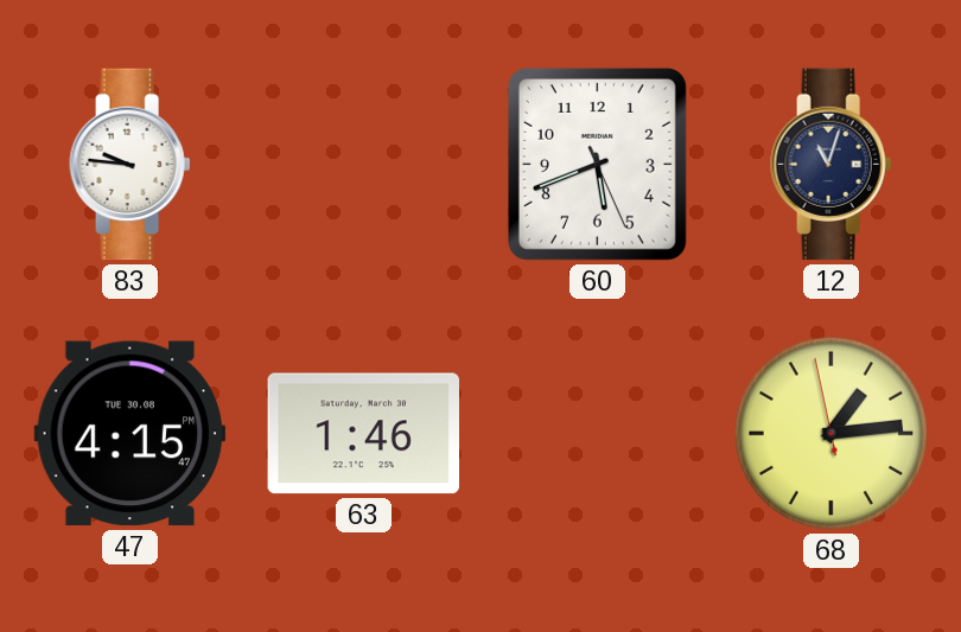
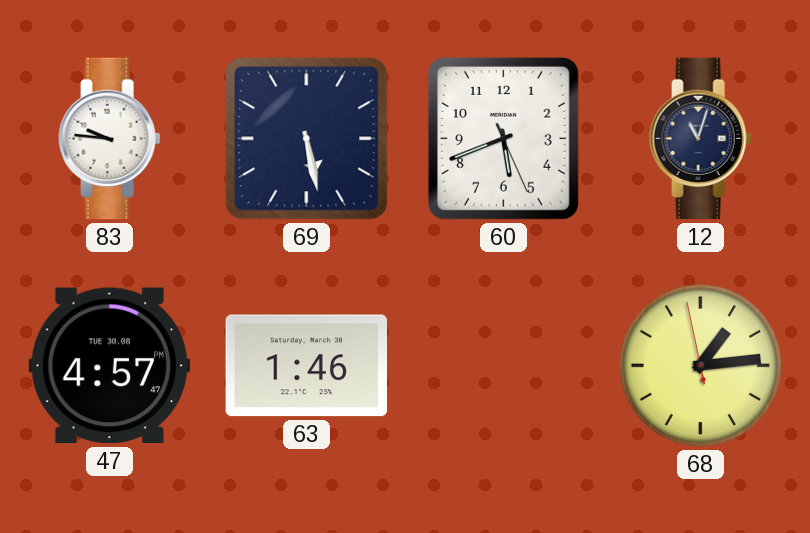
69: none -> 5:28
47: 4:15 -> 4:57
